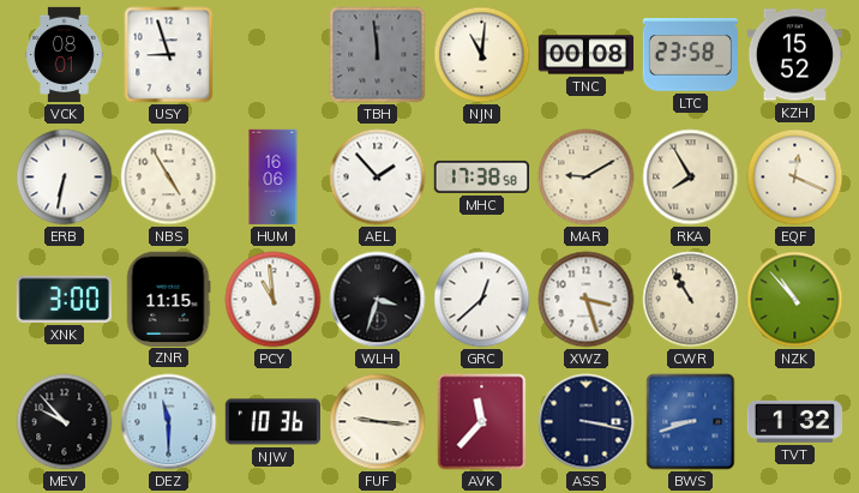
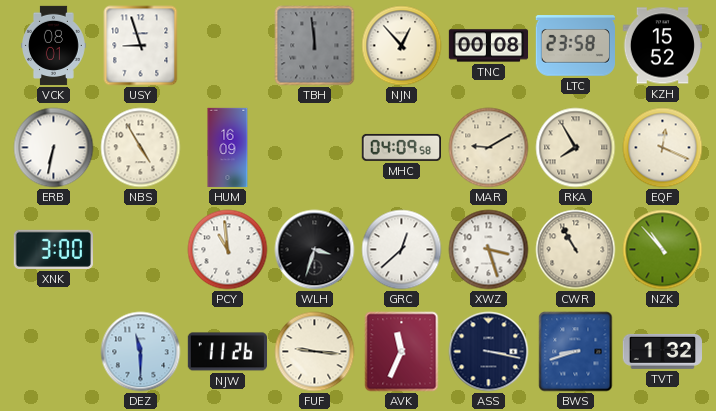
NJN: 11:01 -> 12:53
HUM: 16:06 -> 16:09
AEL: 1:53 -> none
MHC: 17:38 -> 04:09
ZNR: 11:15 -> none
MEV: 9:53 -> none
NJW: 10:36 -> 11:26
AVK: 11:37 -> 11:34
